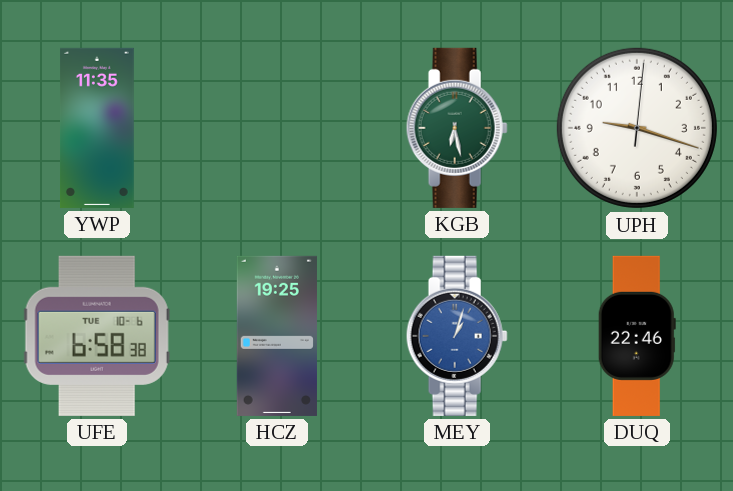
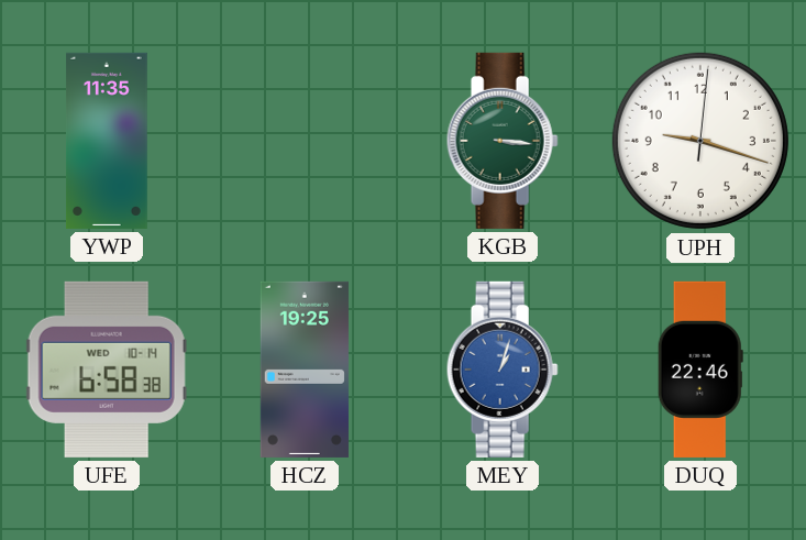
KGB: 6:28 -> 3:16
UFE date: TUE 10-6 -> WED 10-14
